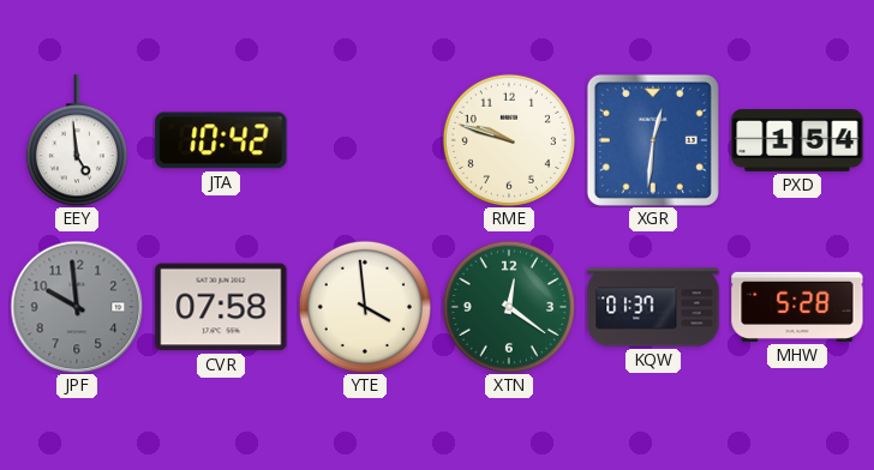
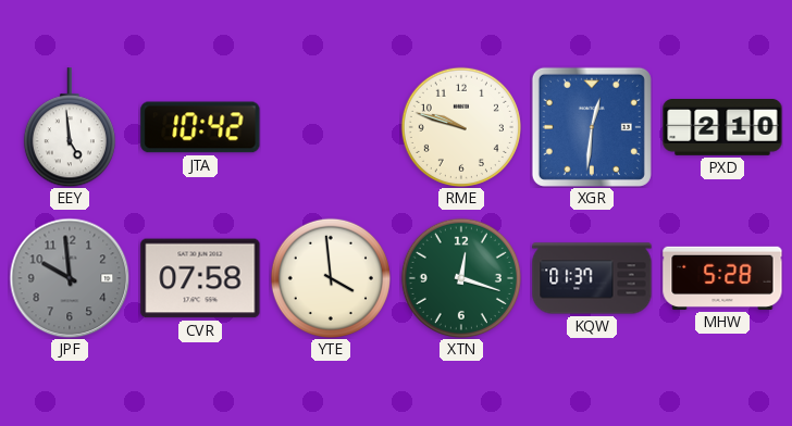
PXD: 1:54 -> 2:10
XTN: 12:21 -> 12:18
